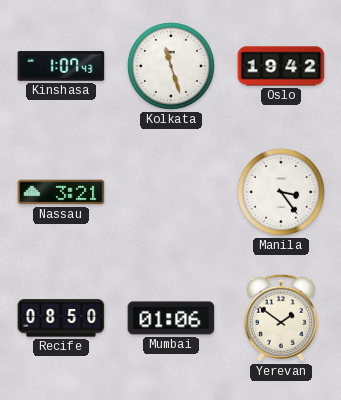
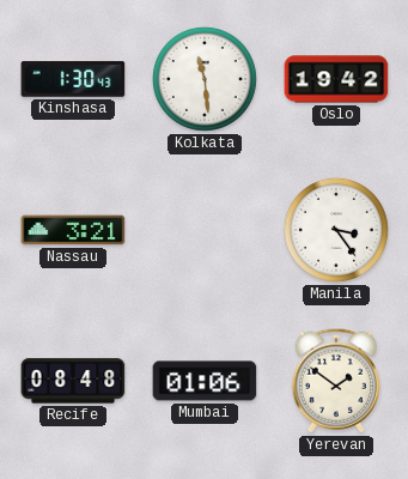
Kinshasa: 1:07 -> 1:30
Kolkata: 11:27 -> 11:29
Recife: 08:50 -> 08:48
